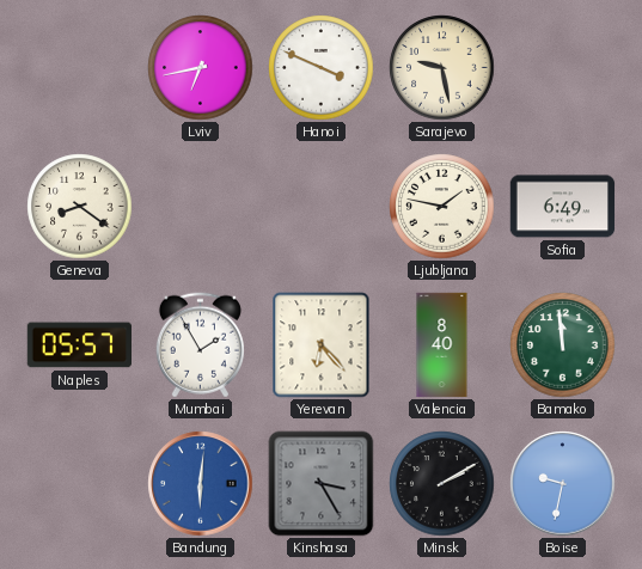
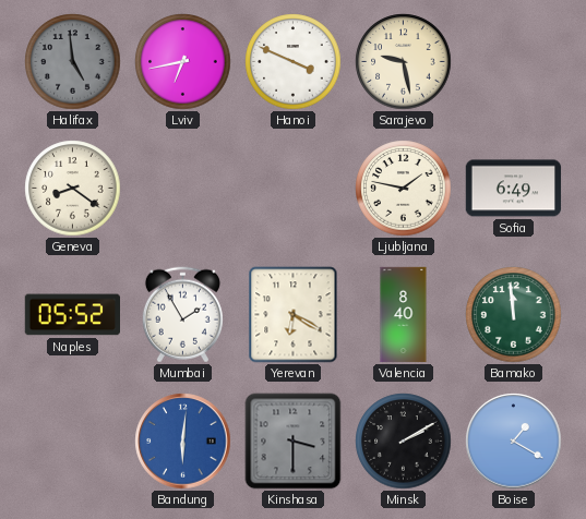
Halifax: none -> 4:59
Naples: 05:57 -> 05:52
Yerevan: 6:23 -> 6:20
Kinshasa: 3:25 -> 3:30
Boise: 9:32 -> 1:20
